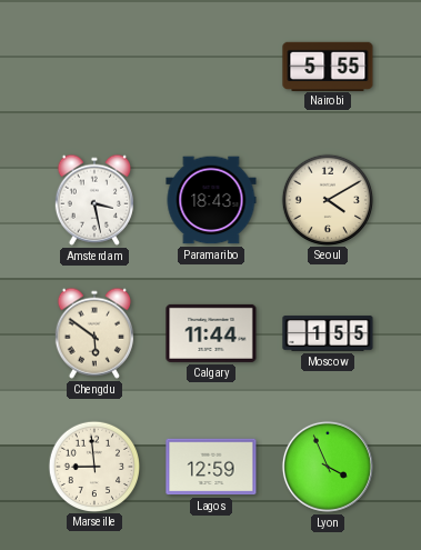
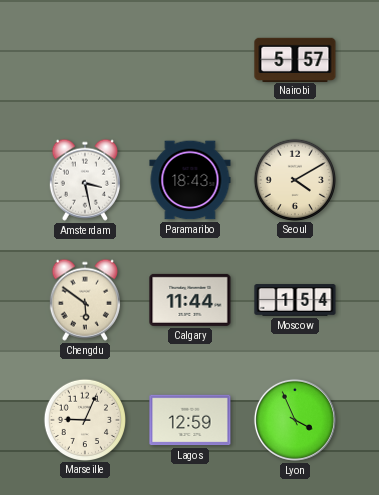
Nairobi: 5:55 -> 5:57
Moscow: 1:55 -> 1:54
Marseille: 8:59 -> 9:04
